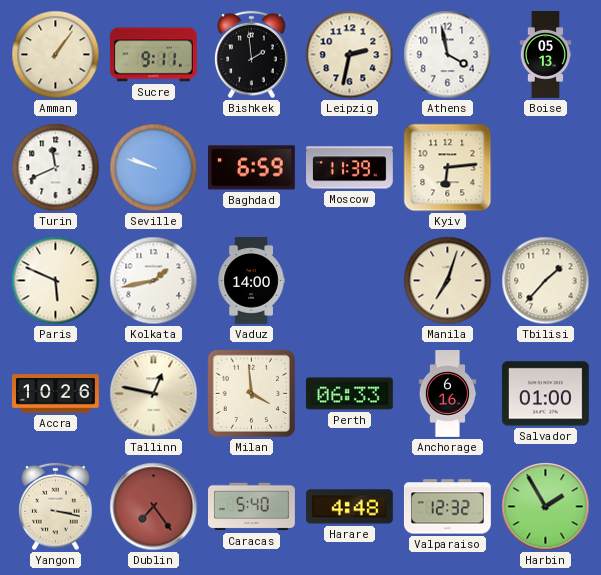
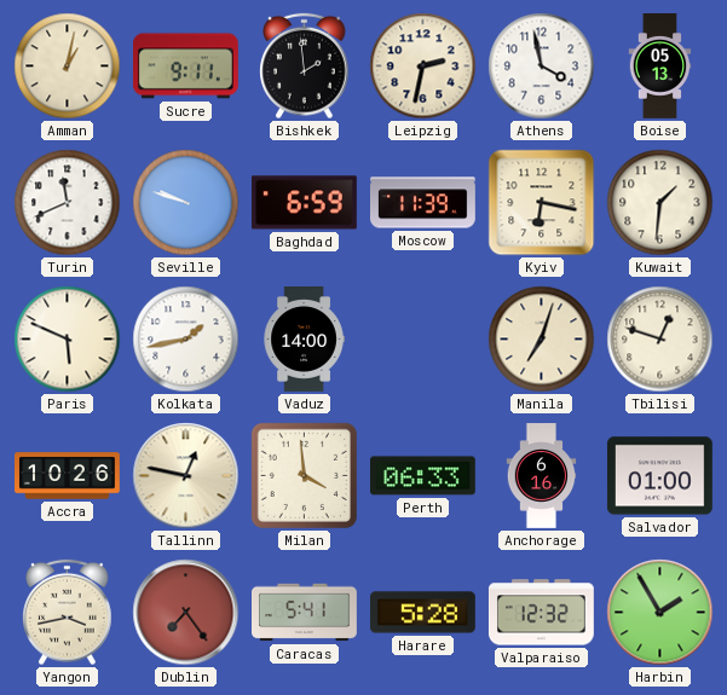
Amman: 1:06 -> 1:02
Kyiv: 6:14 -> 6:17
Kuwait: none -> 1:31
Tbilisi: 1:37 -> 12:48
Yangon: 3:17 -> 3:43
Caracas: 5:40 -> 5:41
Harare: 4:48 -> 5:28
